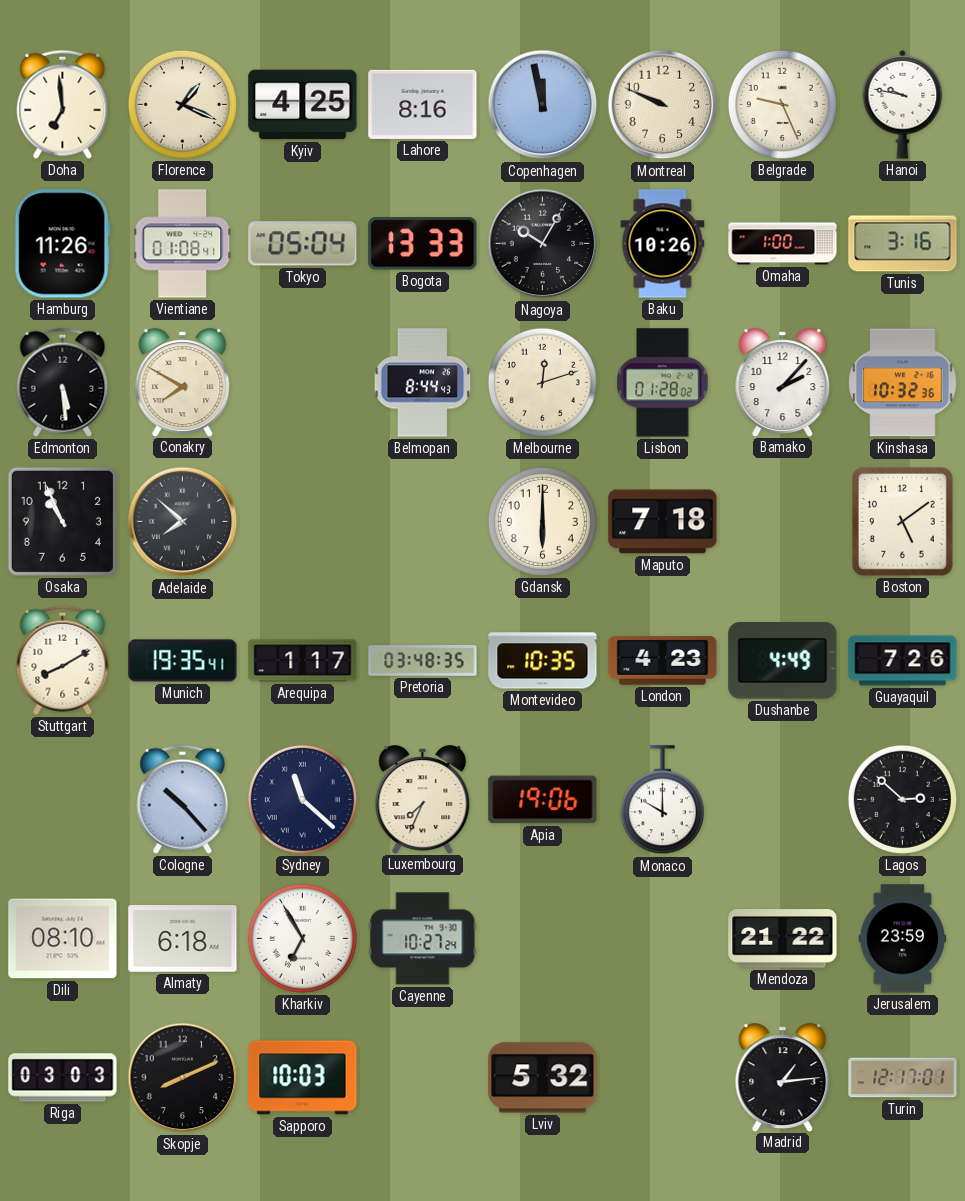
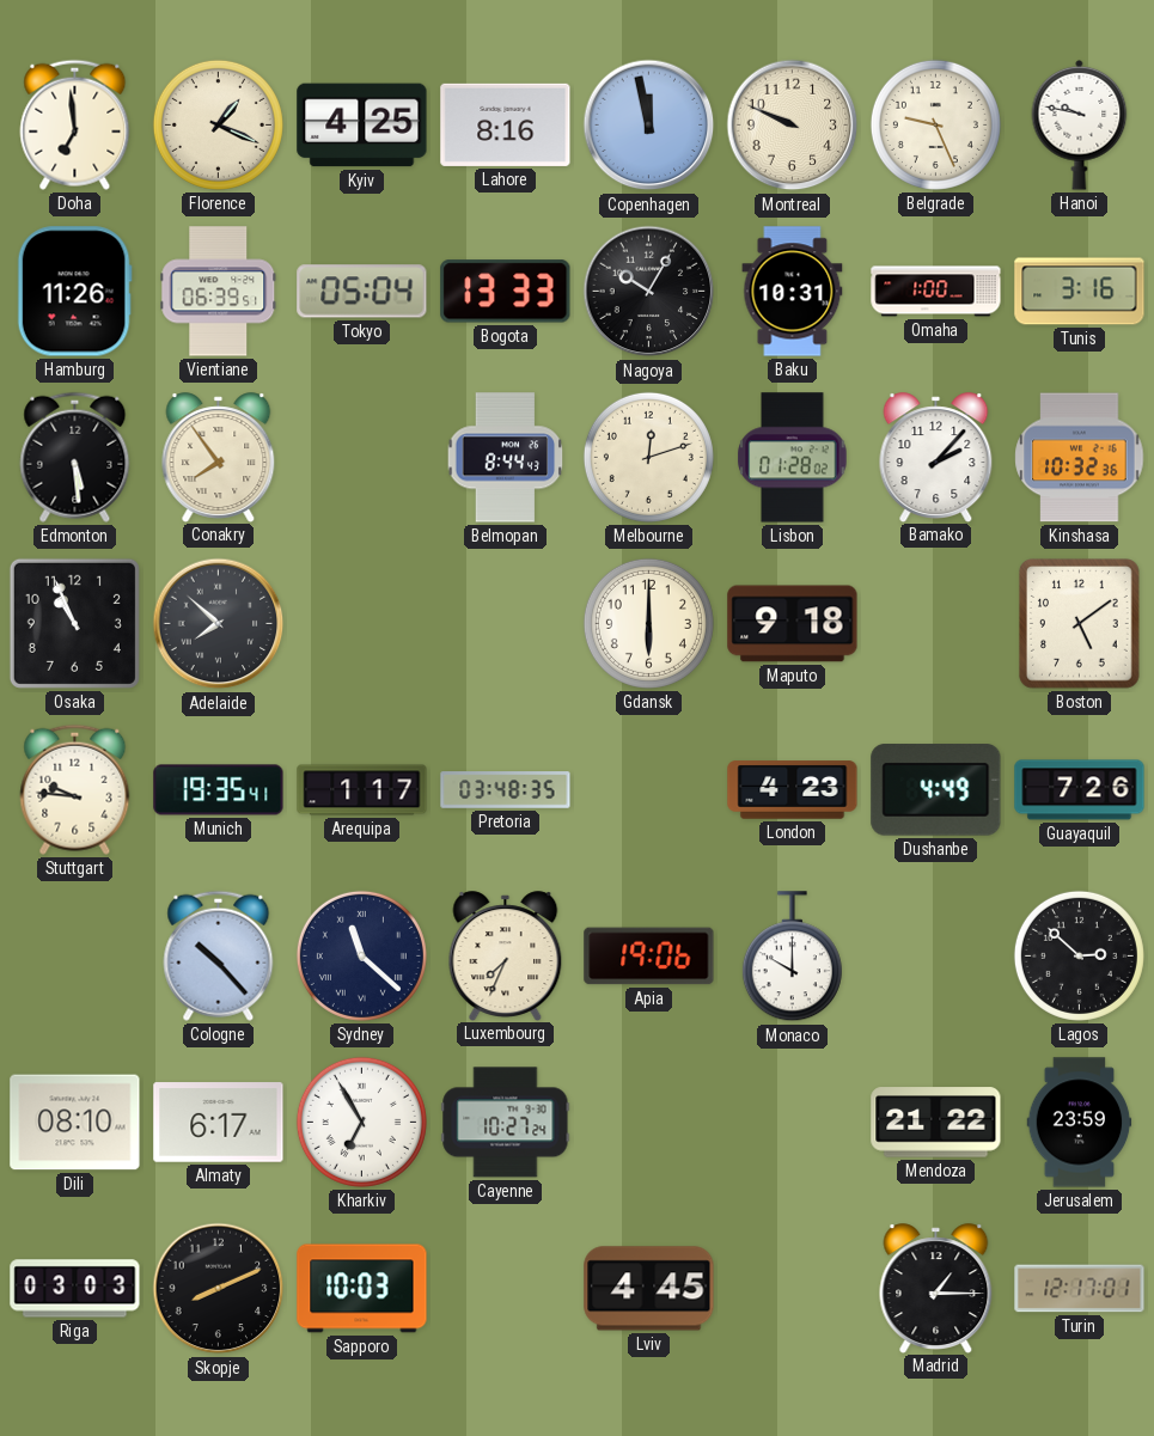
Vientiane: 01:08 -> 06:39
Baku: 10:26 -> 10:31
Conakry: 7:50 -> 7:54
Maputo: 7:18 -> 9:18
Stuttgart: 8:10 -> 9:46
Montevideo: 10:35 -> none
Almaty: 6:18 -> 6:17
Lviv: 5:32 -> 4:45
Madrid: 1:14 -> 1:15
